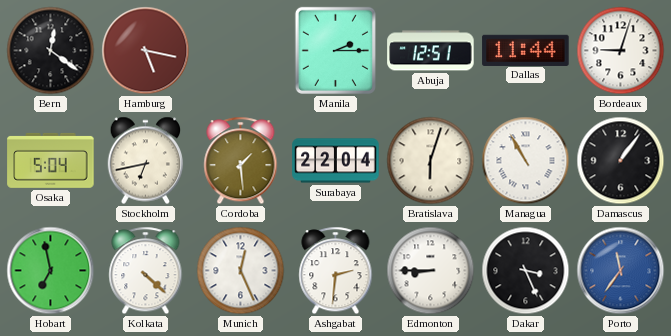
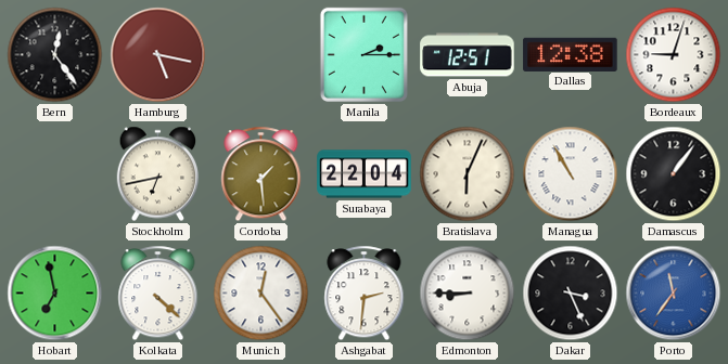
Bern: 12:21 -> 12:24
Dallas: 11:44 -> 12:38
Osaka: 5:04 -> none
Bratislava: 6:03 -> 6:04
Munich: 12:26 -> 12:24
